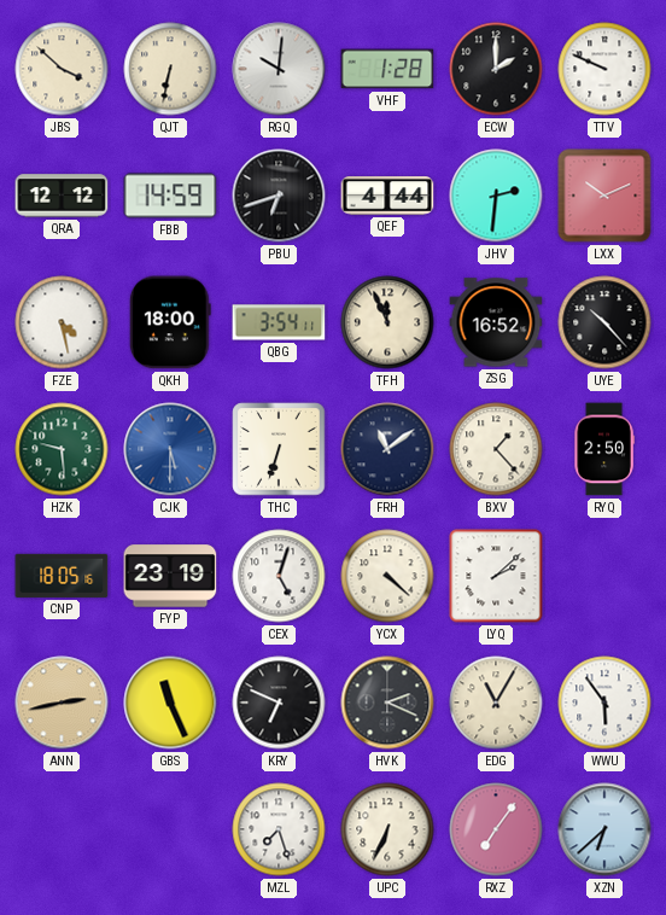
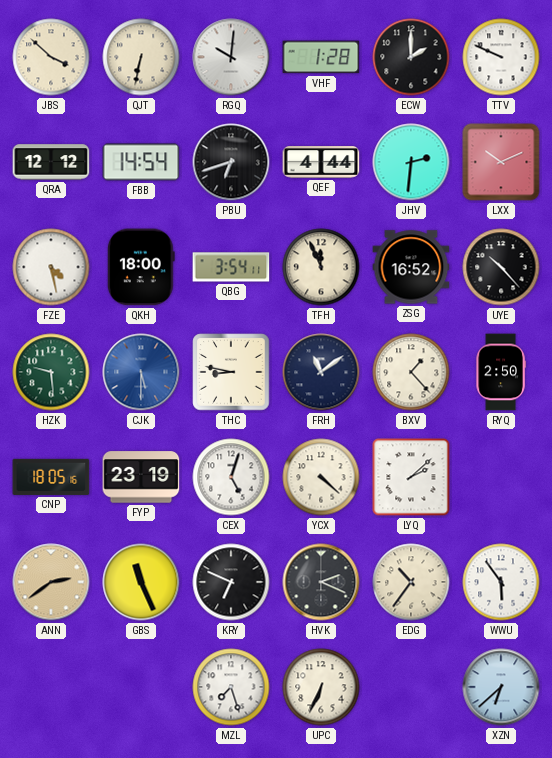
FBB: 14:59 -> 14:54
THC: 6:33 -> 8:47
ANN: 2:43 -> 2:39
EDG: 11:05 -> 10:36
RXZ: 7:06 -> none
